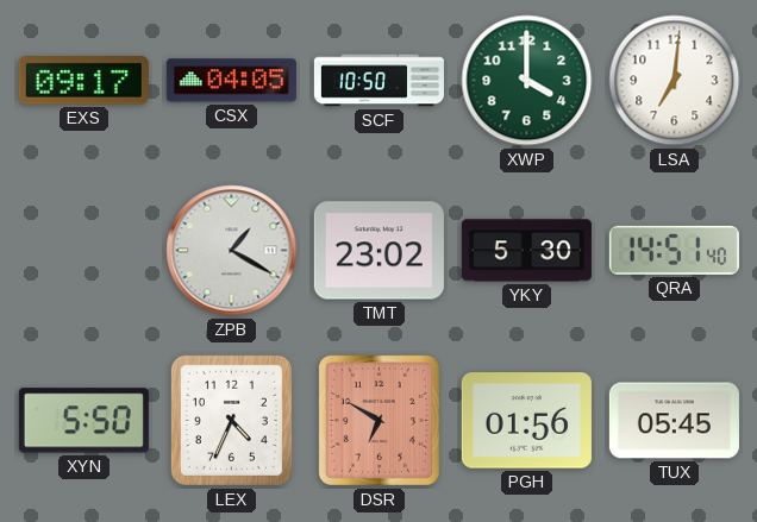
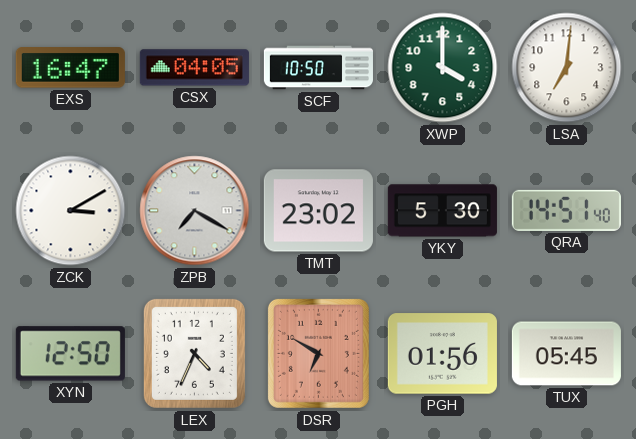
EXS: 09:17 -> 16:47
ZCK: none -> 3:10
ZPB: 1:20 -> 7:20
XYN: 5:50 -> 12:50
